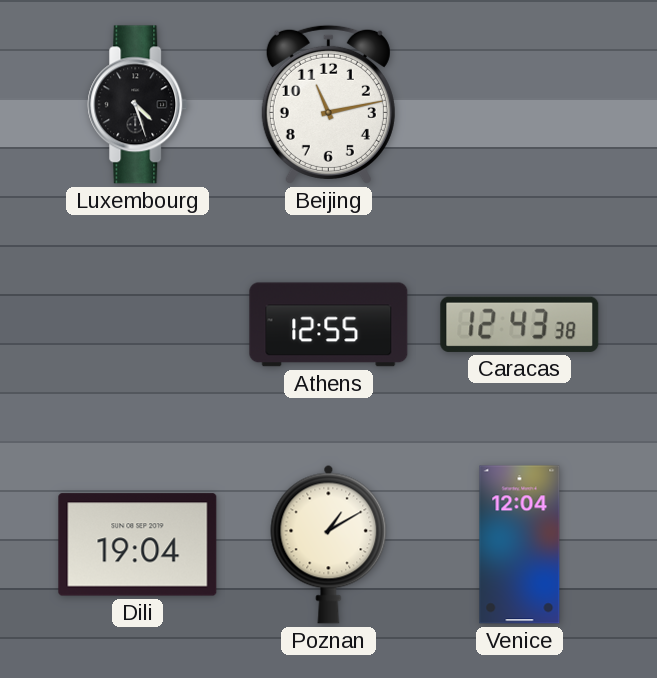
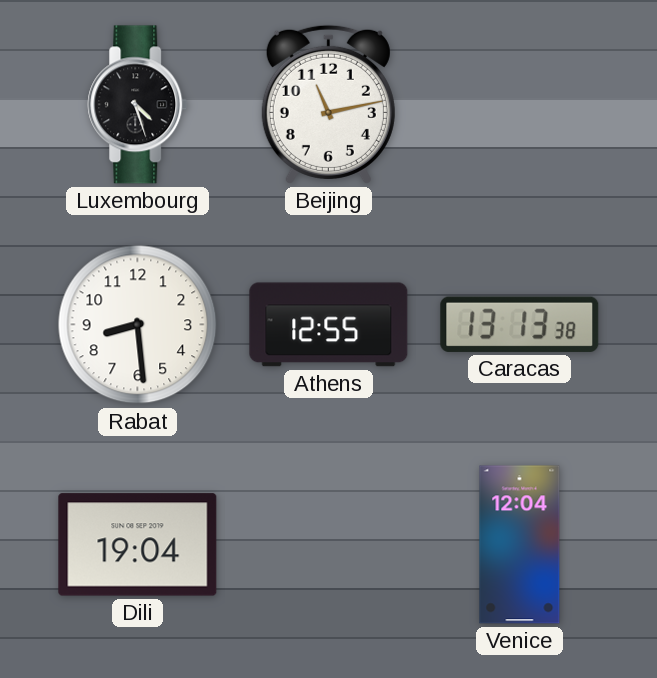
Rabat: none -> 8:29
Caracas: 12:43 -> 13:13
Poznan: 1:10 -> none
